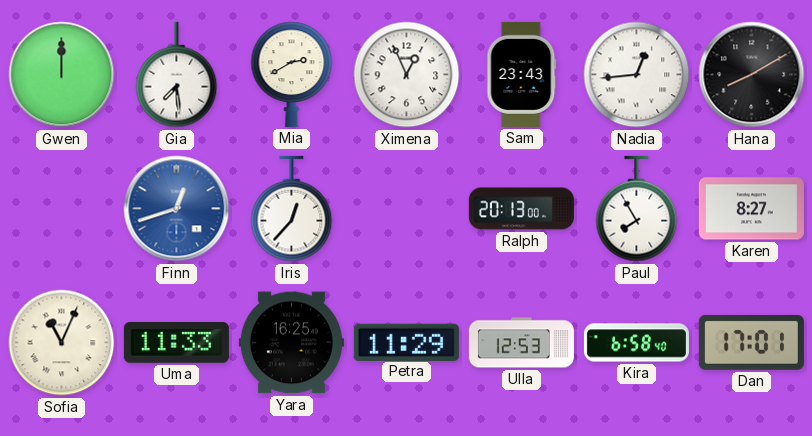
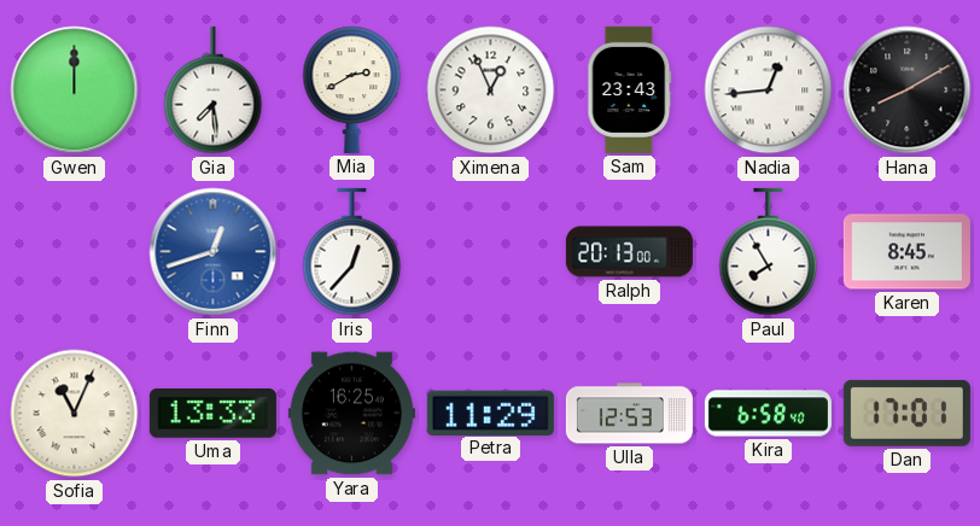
Karen: 8:27 -> 8:45
Uma: 11:33 -> 13:33
